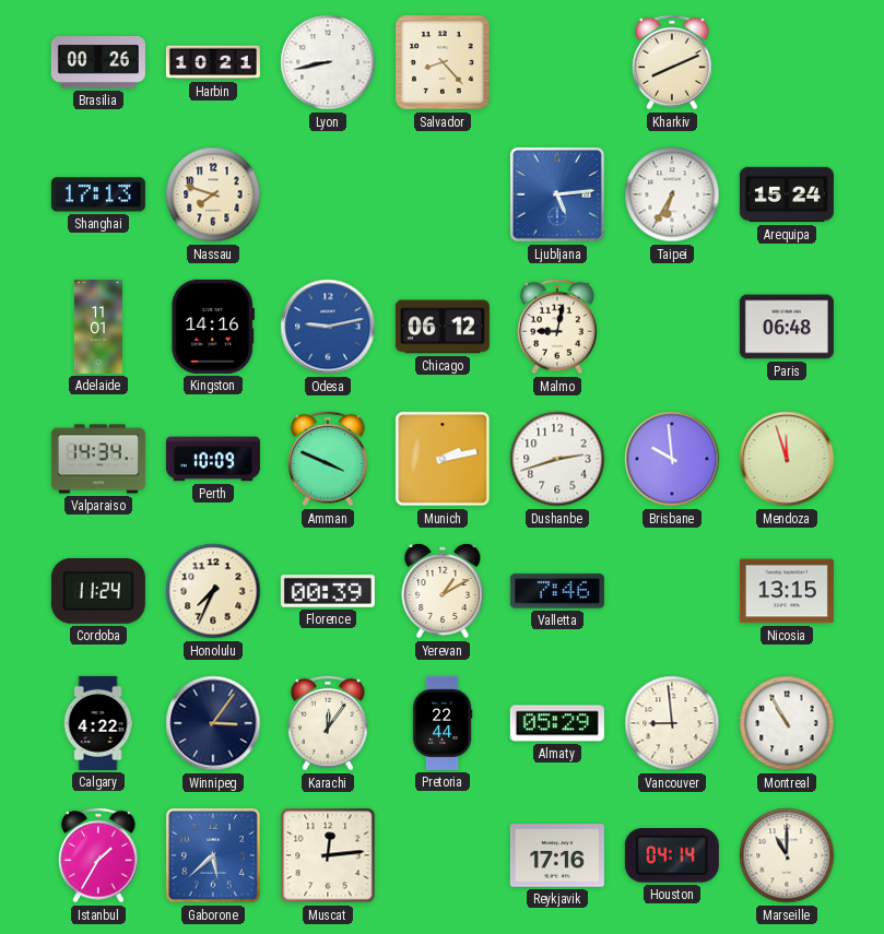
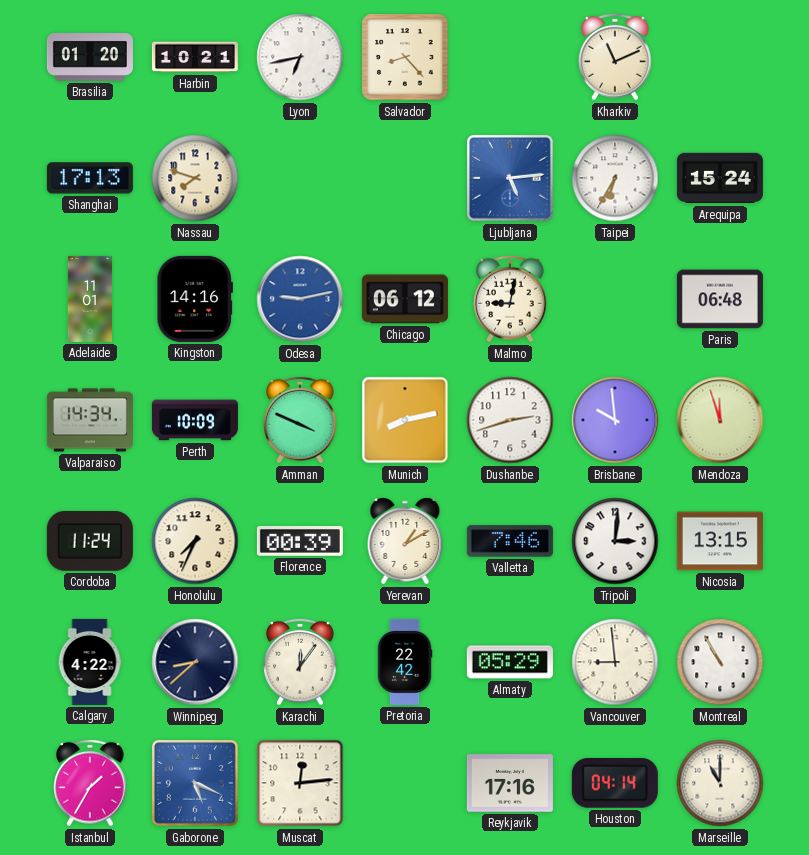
Brasilia: 00:26 -> 01:20
Lyon: 8:43 -> 6:43
Kharkiv: 8:11 -> 11:11
Munich: 2:13 -> 8:13
Tripoli: none -> 3:01
Winnipeg: 3:06 -> 8:38
Pretoria: 22:44 -> 22:42
Gaborone: 5:38 -> 5:19
